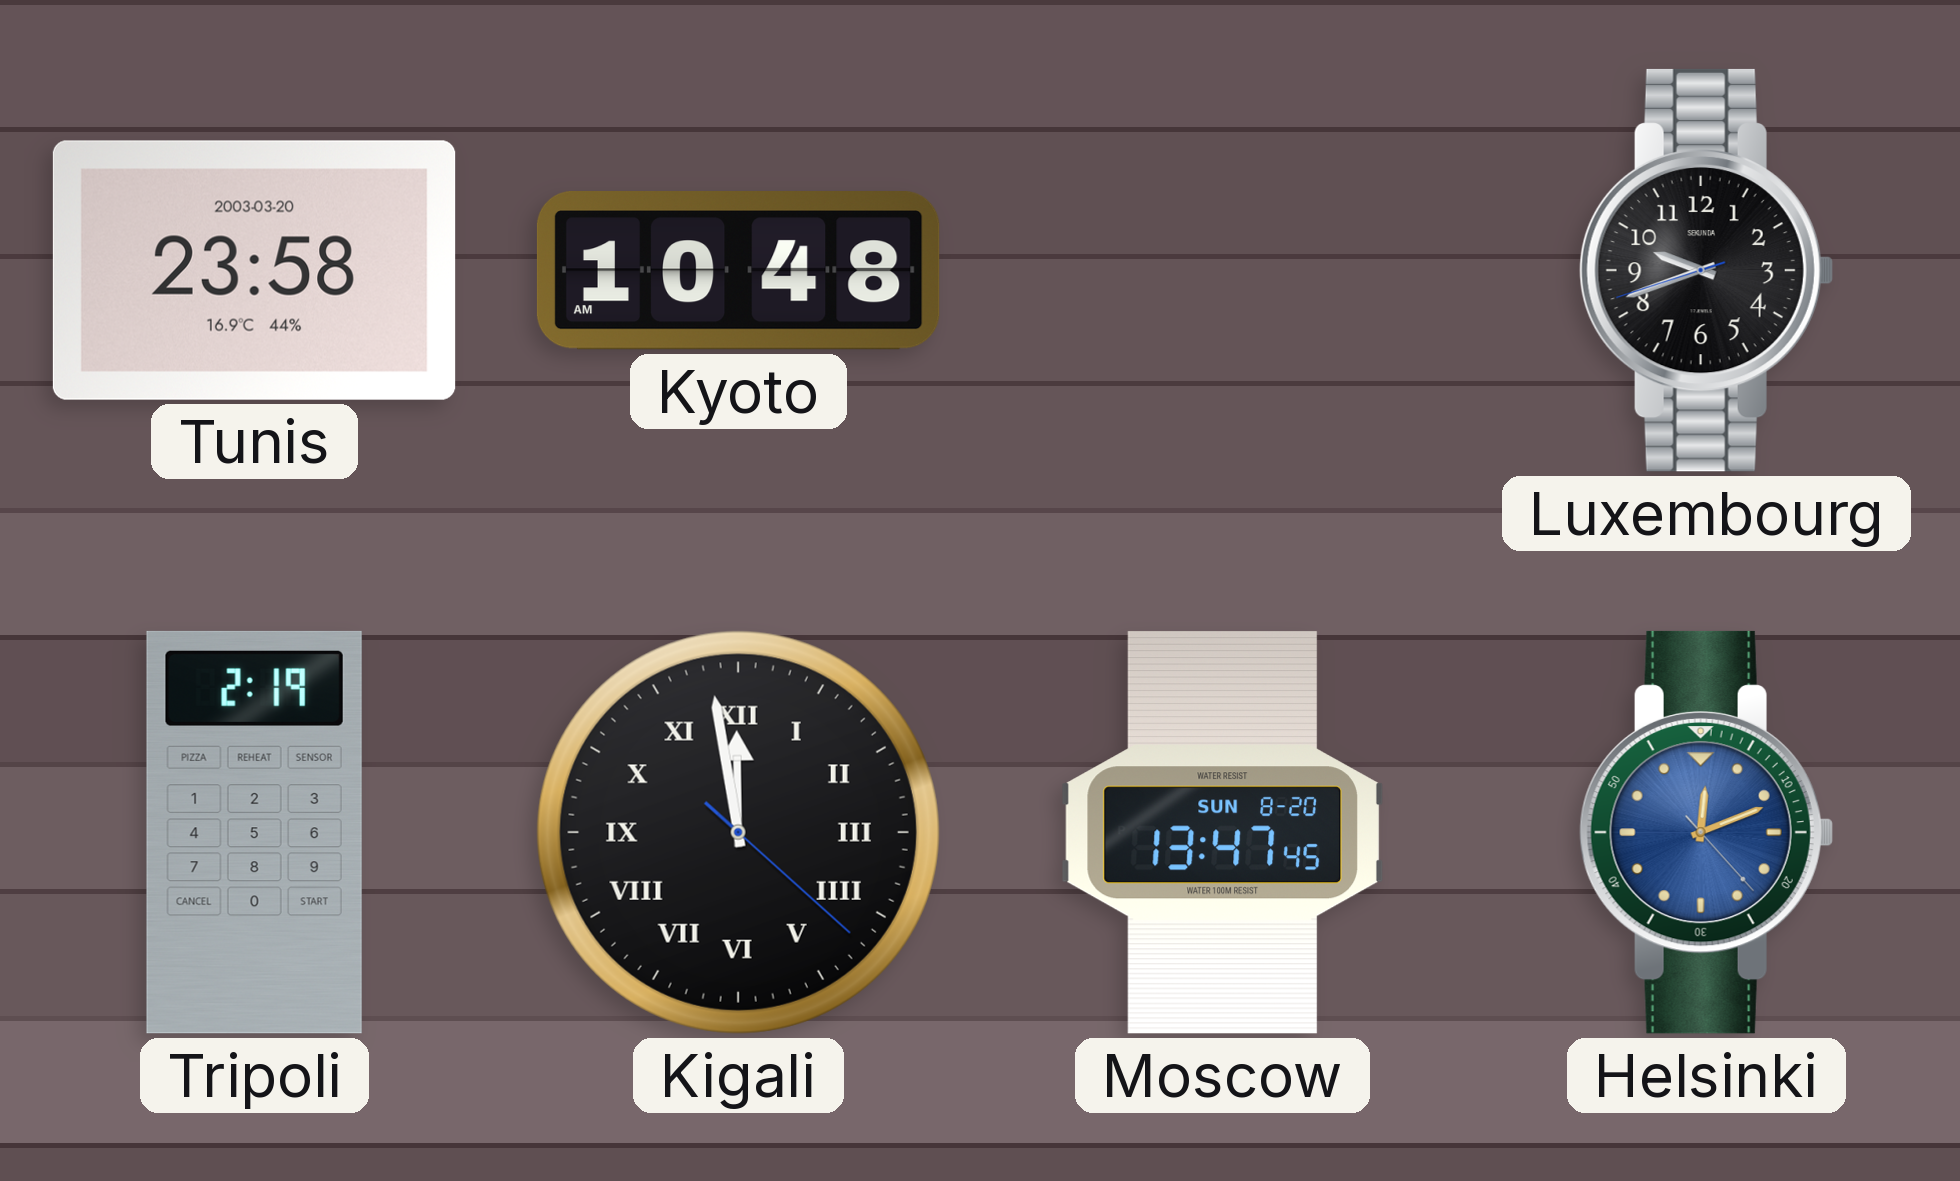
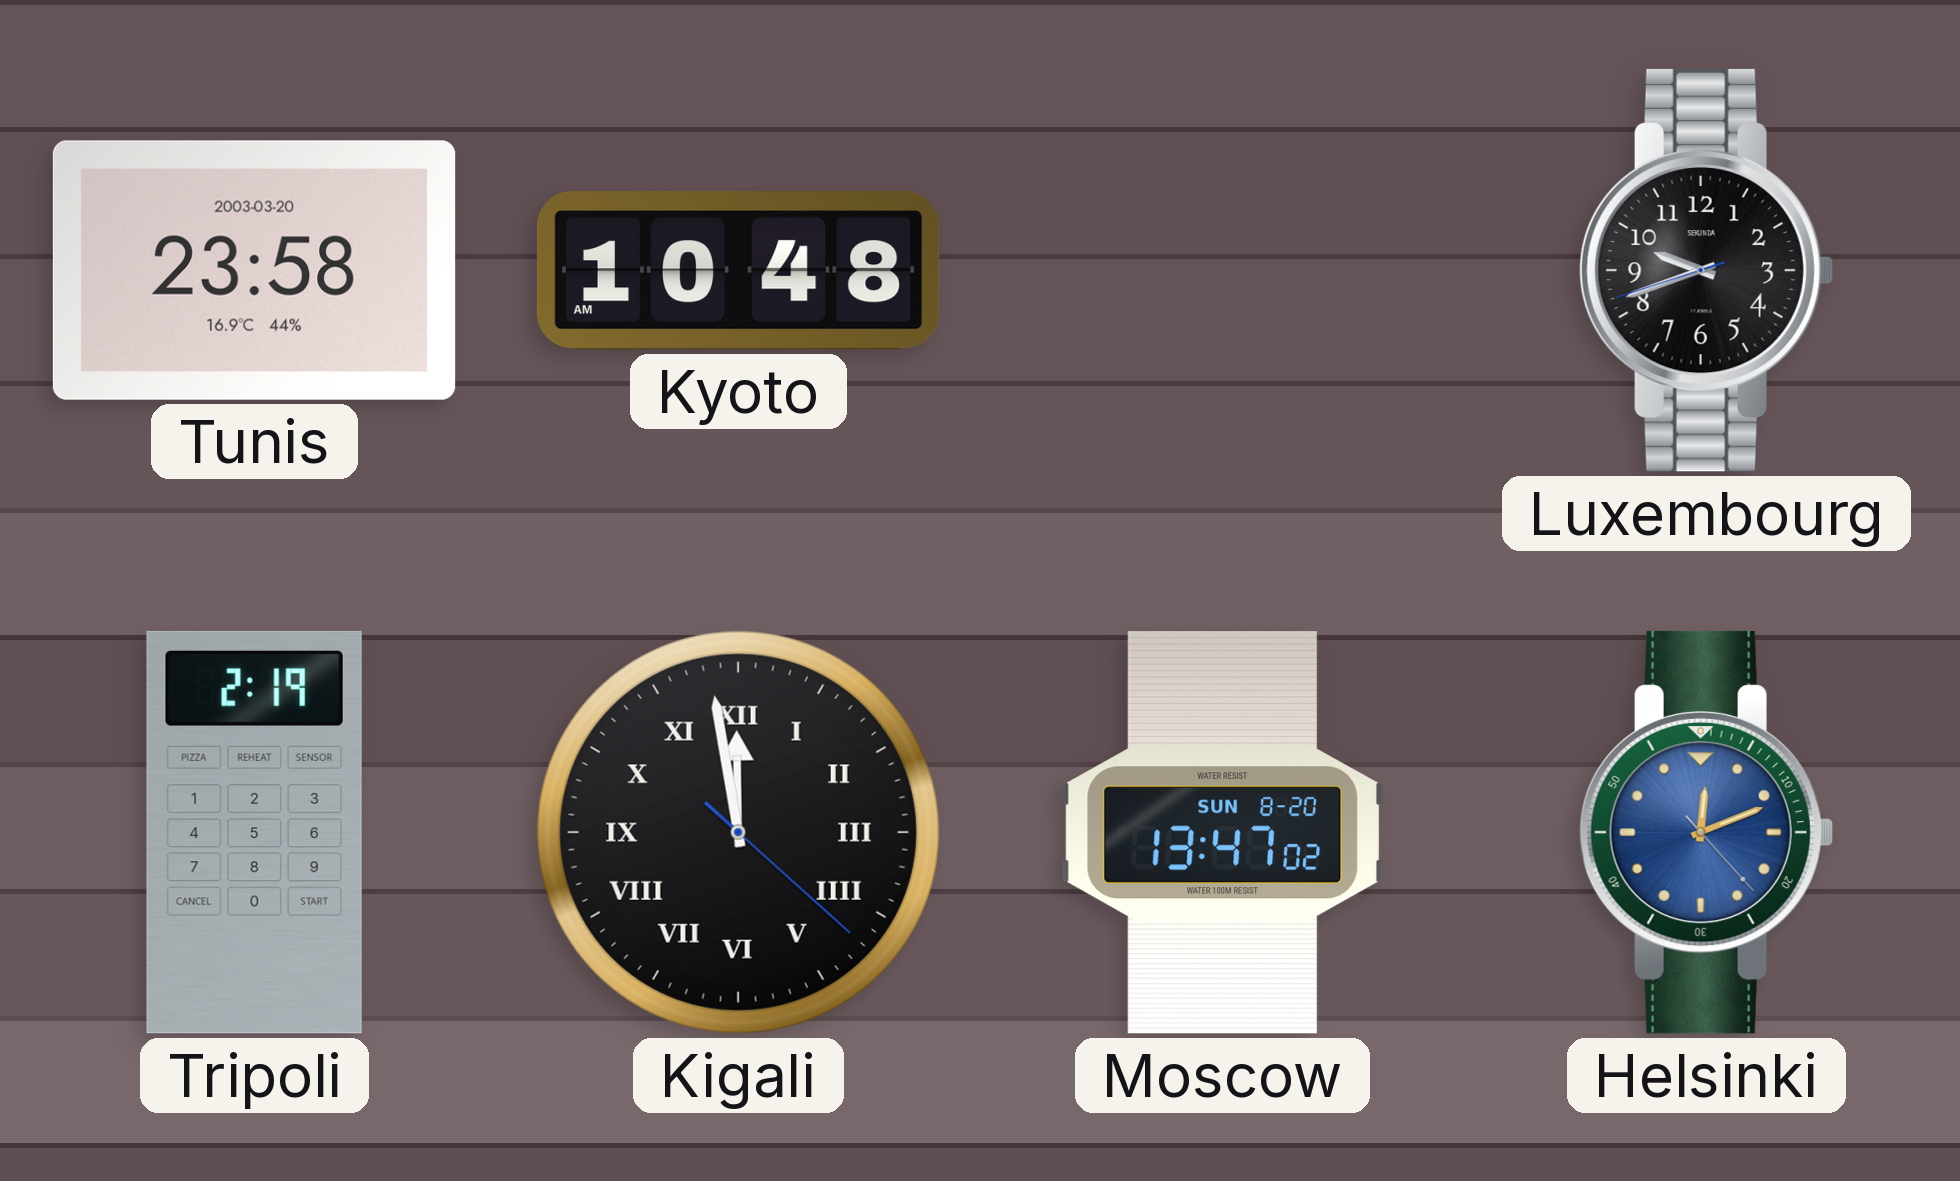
Moscow: 13:47:45 -> 13:47:02
